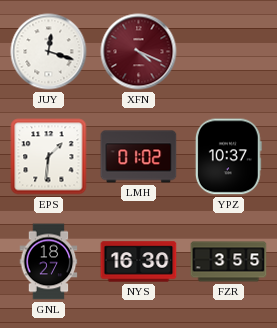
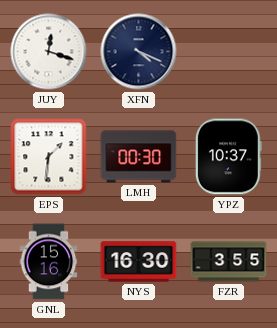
XFN dial: burgundy -> navy
LMH: 01:02 -> 00:30
GNL: 18:27 -> 15:16
